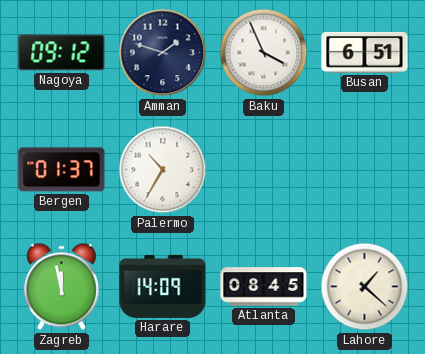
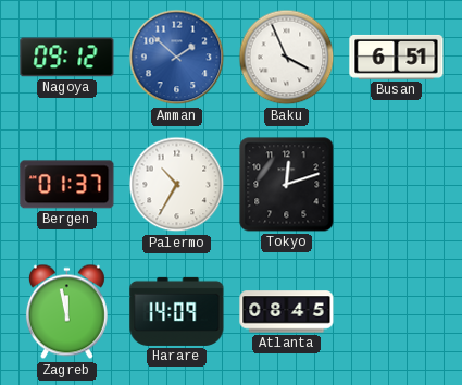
Amman: 1:48 -> 1:52
Amman dial: navy -> blue
Tokyo: none -> 12:12
Lahore: 1:22 -> none
